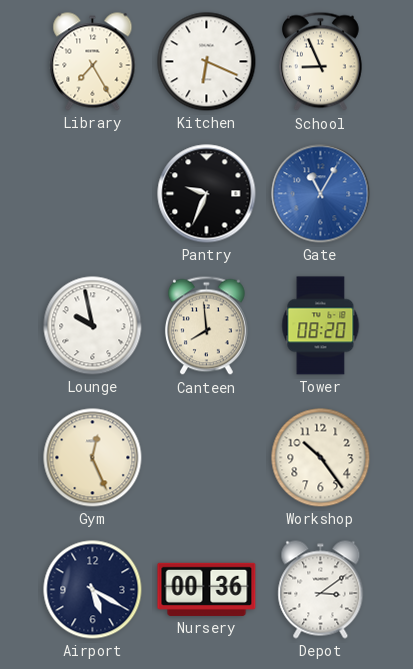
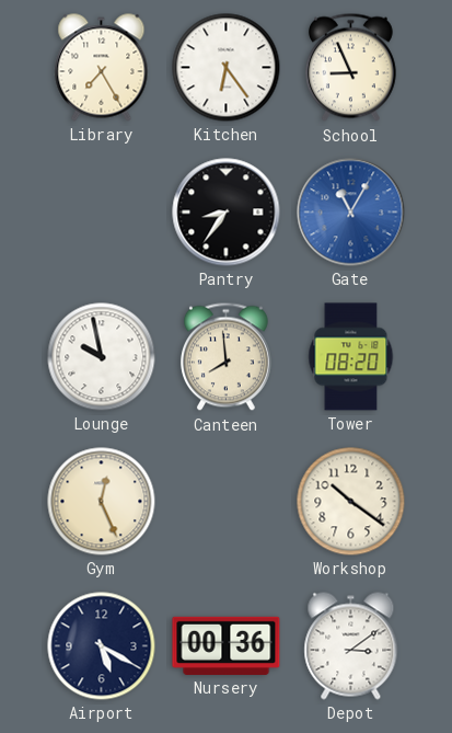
Kitchen: 6:19 -> 6:24
Pantry: 9:34 -> 8:36
Workshop: 10:24 -> 10:21
